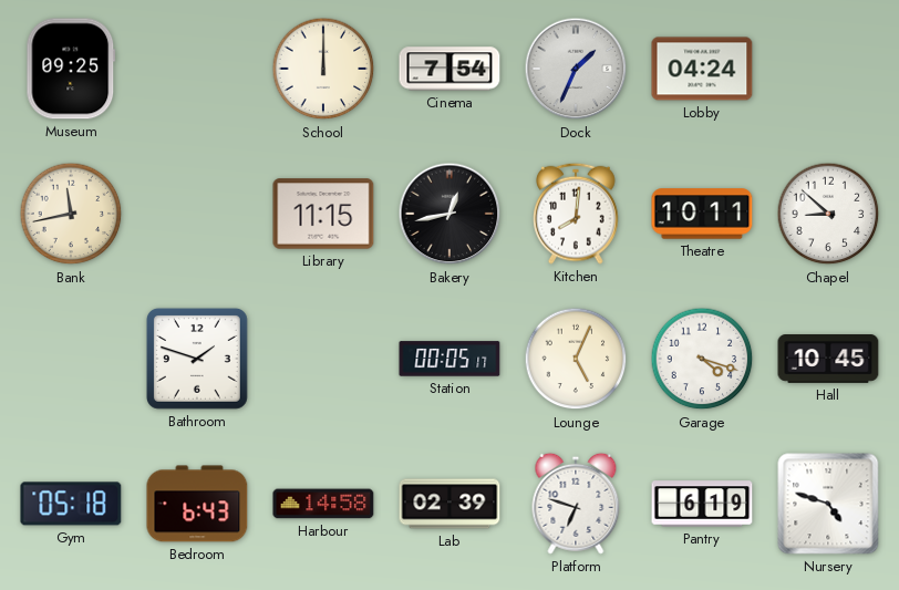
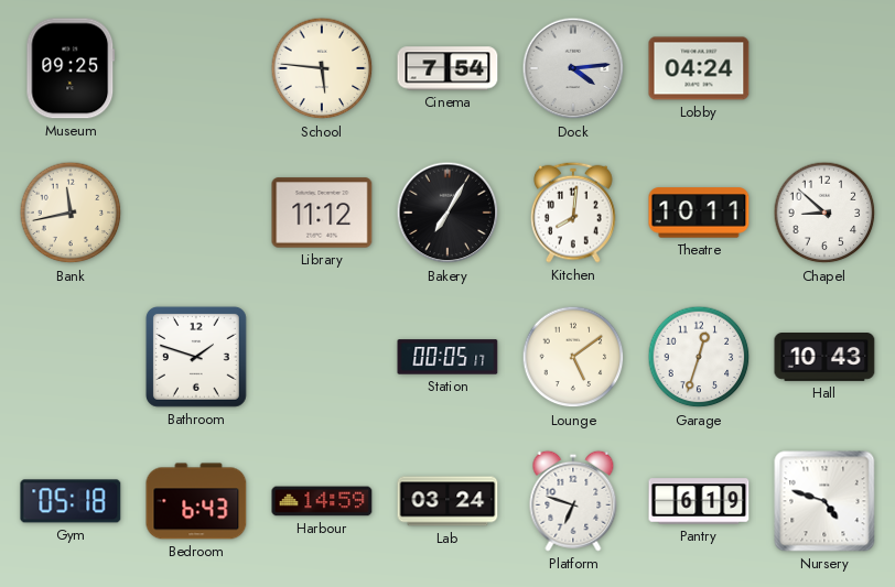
School: 12:00 -> 5:46
Dock: 1:34 -> 4:14
Library: 11:15 -> 11:12
Bakery: 12:43 -> 7:05
Lounge: 5:04 -> 5:09
Garage: 4:18 -> 12:33
Hall: 10:45 -> 10:43
Harbour: 14:58 -> 14:59
Lab: 02:39 -> 03:24
